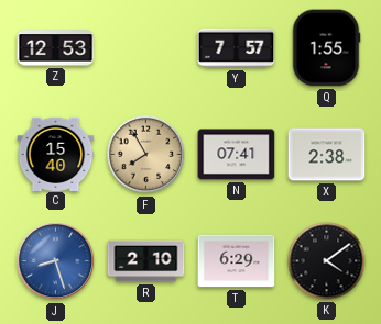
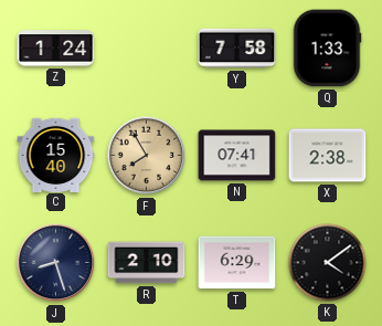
Z: 12:53 -> 1:24
Y: 7:57 -> 7:58
Q: 1:55 -> 1:33
J dial: blue -> navy
